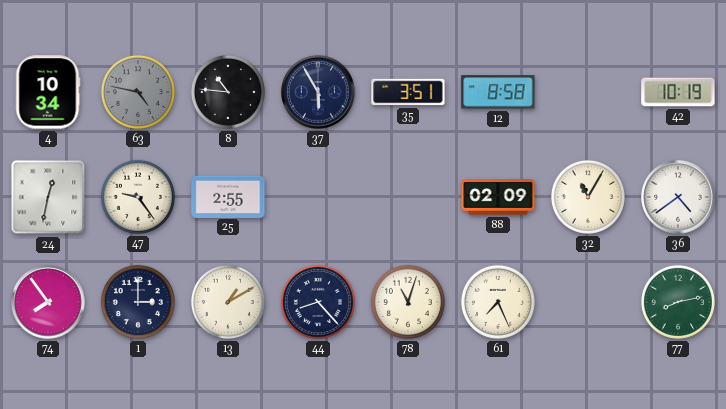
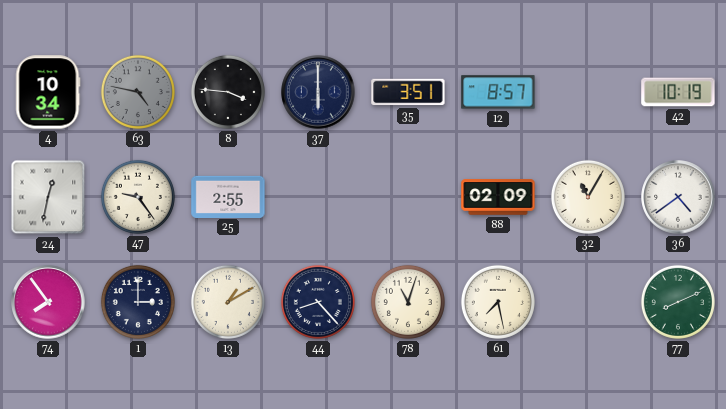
8: 10:46 -> 3:46
37: 5:55 -> 6:00
12: 8:58 -> 8:57
61: 7:26 -> 7:28
77: 8:13 -> 8:11
